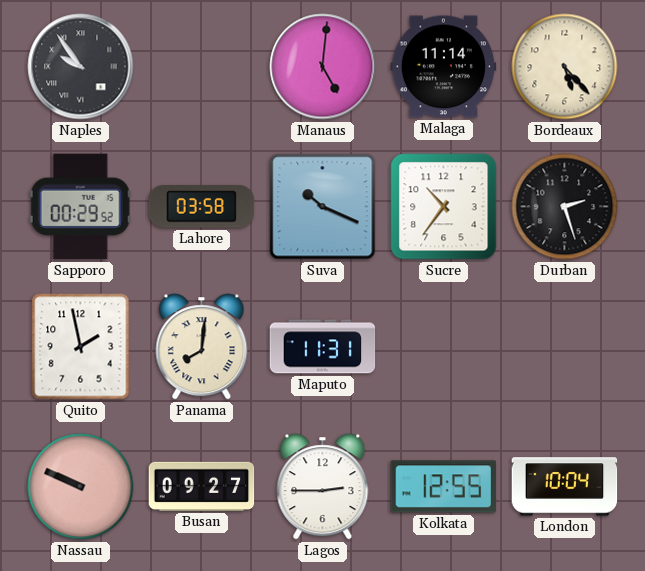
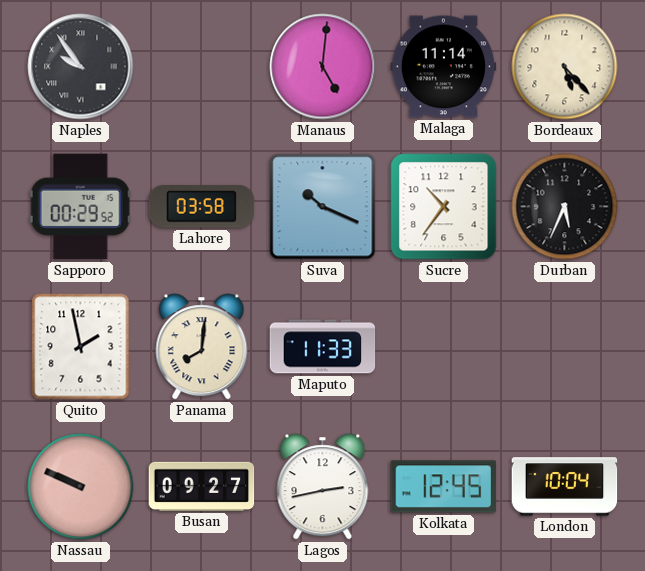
Durban: 2:27 -> 5:34
Maputo: 11:31 -> 11:33
Lagos: 2:45 -> 2:43
Kolkata: 12:55 -> 12:45
